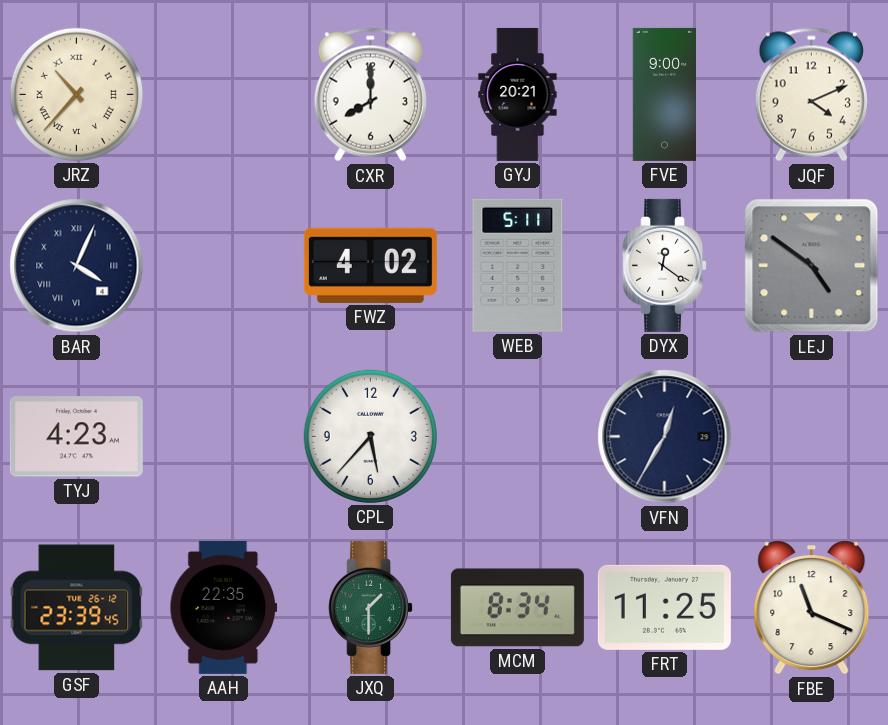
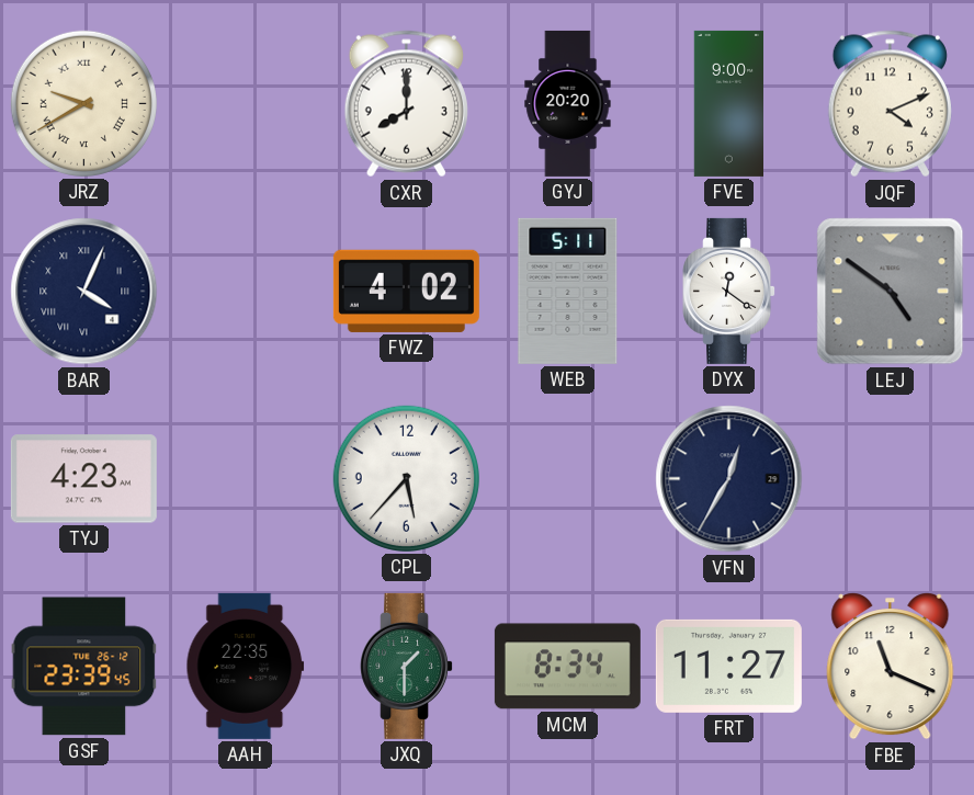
JRZ: 10:37 -> 9:40
GYJ: 20:21 -> 20:20
FRT: 11:25 -> 11:27
